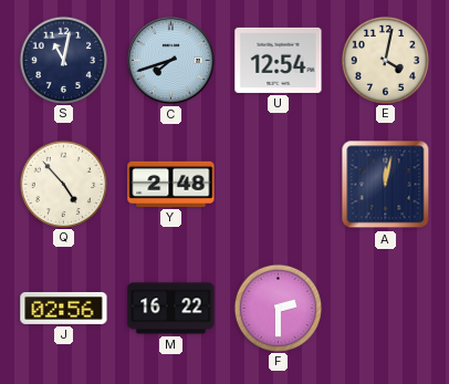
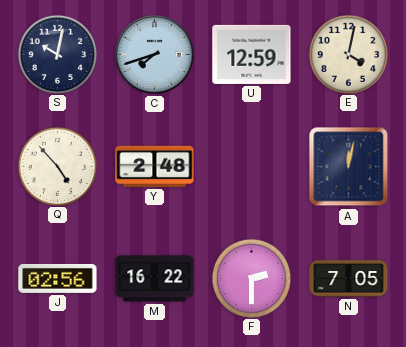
S: 11:02 -> 10:02
U: 12:54 -> 12:59
N: none -> 7:05
